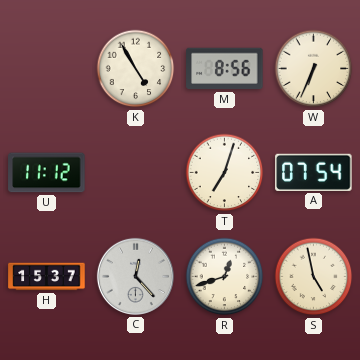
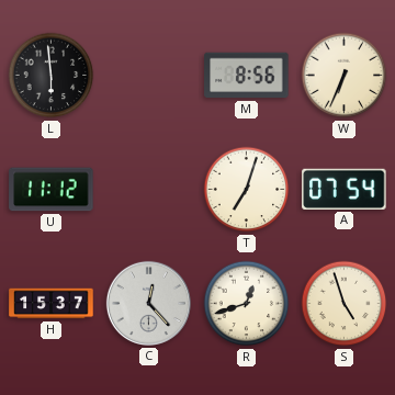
L: none -> 5:59
K: 4:55 -> none
S: 4:58 -> 4:57
